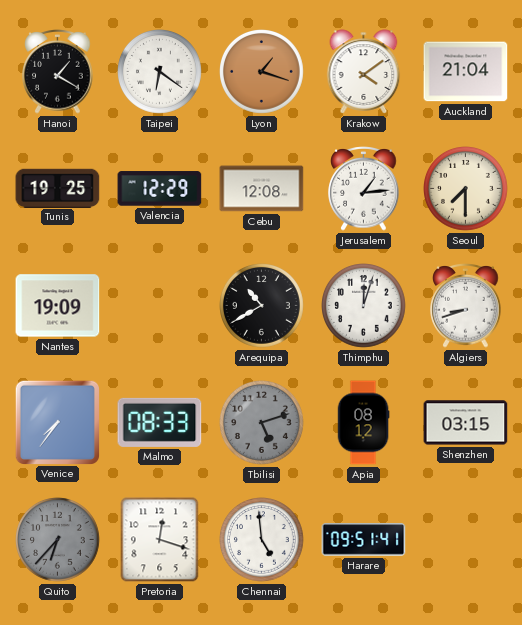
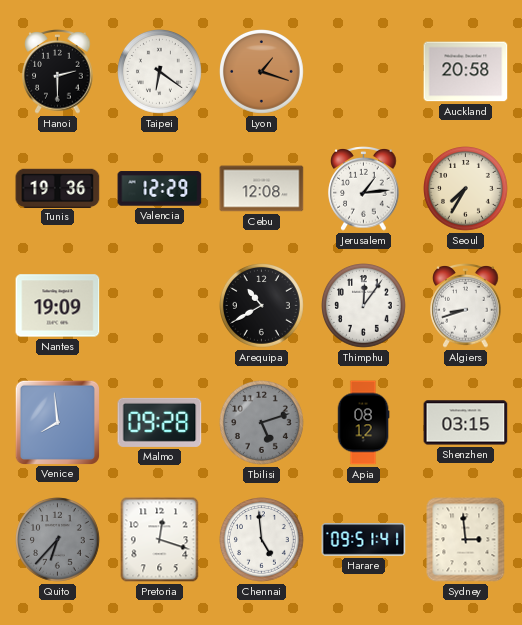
Hanoi: 1:20 -> 2:30
Krakow: 4:09 -> none
Auckland: 21:04 -> 20:58
Tunis: 19:25 -> 19:36
Seoul: 7:30 -> 7:35
Thimphu: 12:03 -> 12:06
Venice: 7:36 -> 7:59
Malmo: 08:33 -> 09:28
Sydney: none -> 2:59
